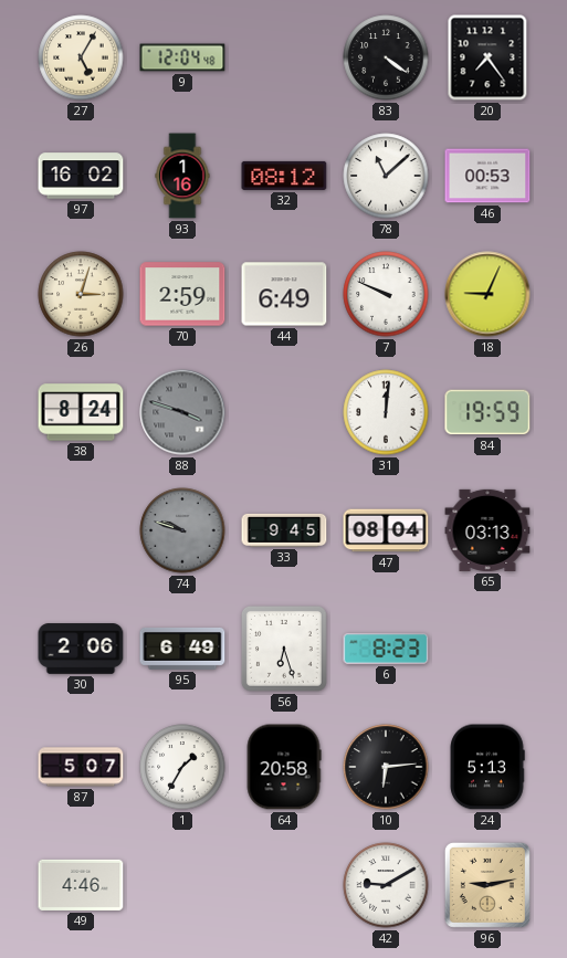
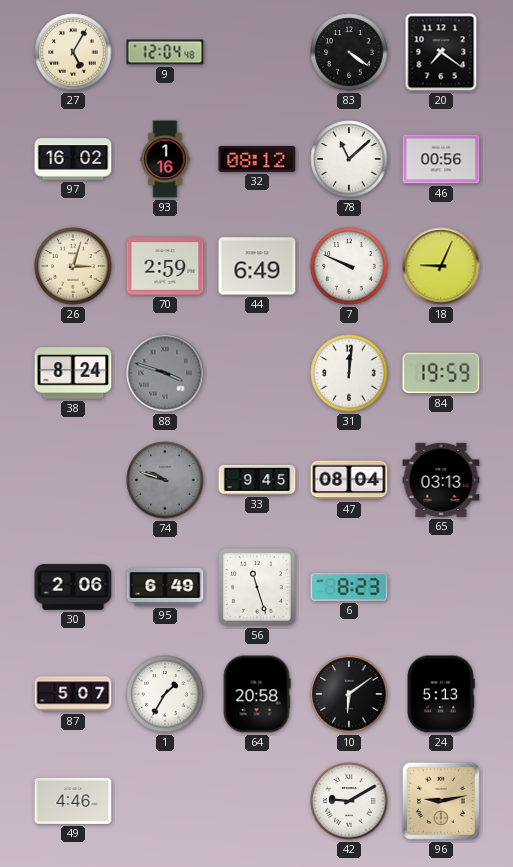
20: 7:24 -> 7:21
46: 00:53 -> 00:56
56: 6:27 -> 11:27
10: 6:14 -> 6:09
